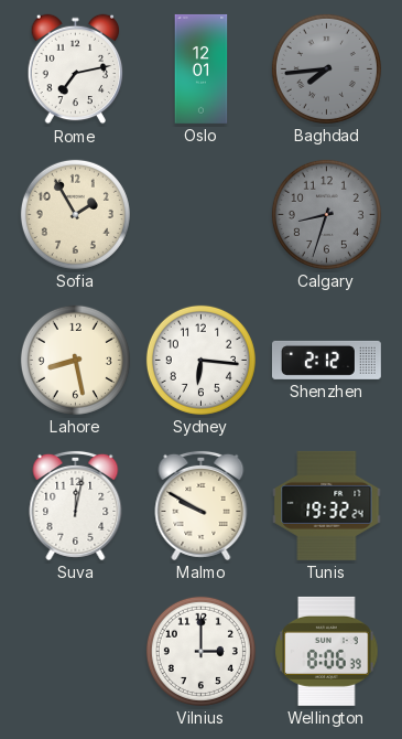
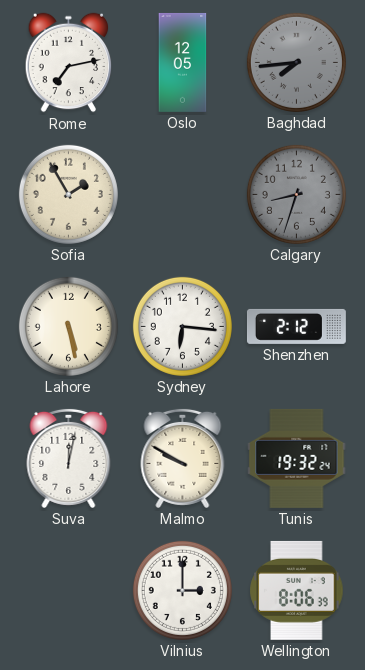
Oslo: 12:01 -> 12:05
Lahore: 8:28 -> 5:28
